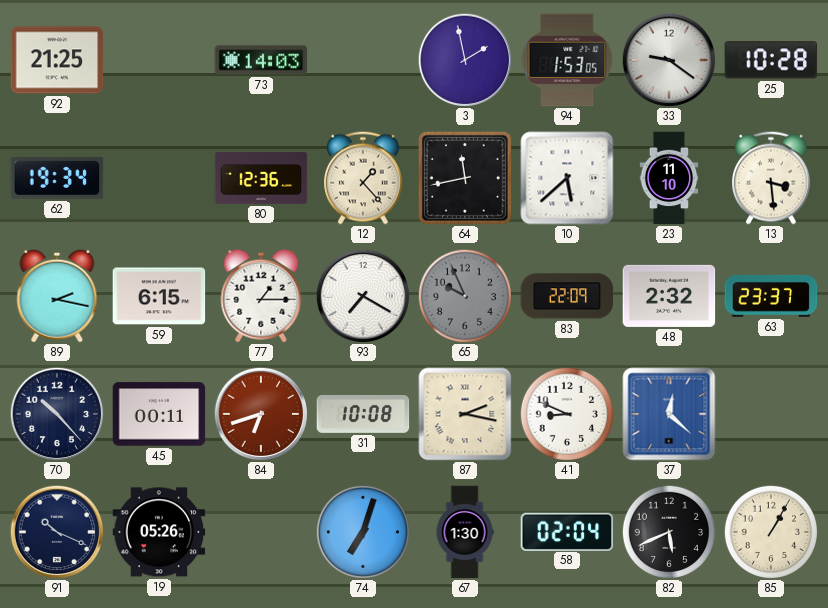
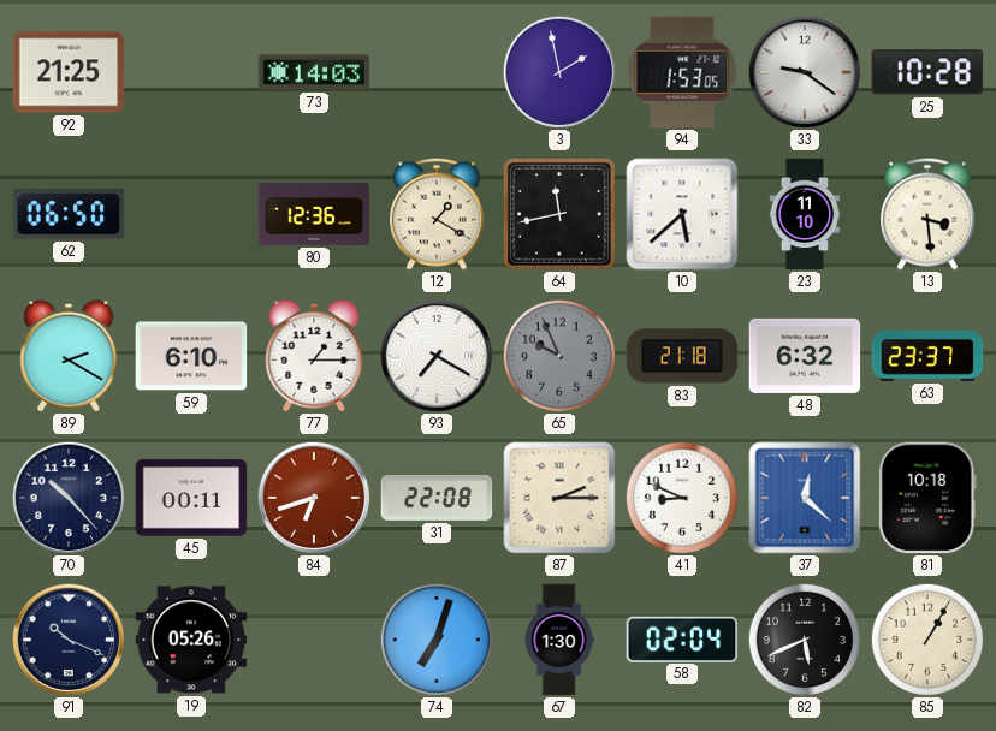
62: 19:34 -> 06:50
12: 1:23 -> 1:20
89: 2:17 -> 2:20
59: 6:15 -> 6:10
83: 22:09 -> 21:18
48: 2:32 -> 6:32
31: 10:08 -> 22:08
87: 2:17 -> 2:15
81: none -> 10:18
